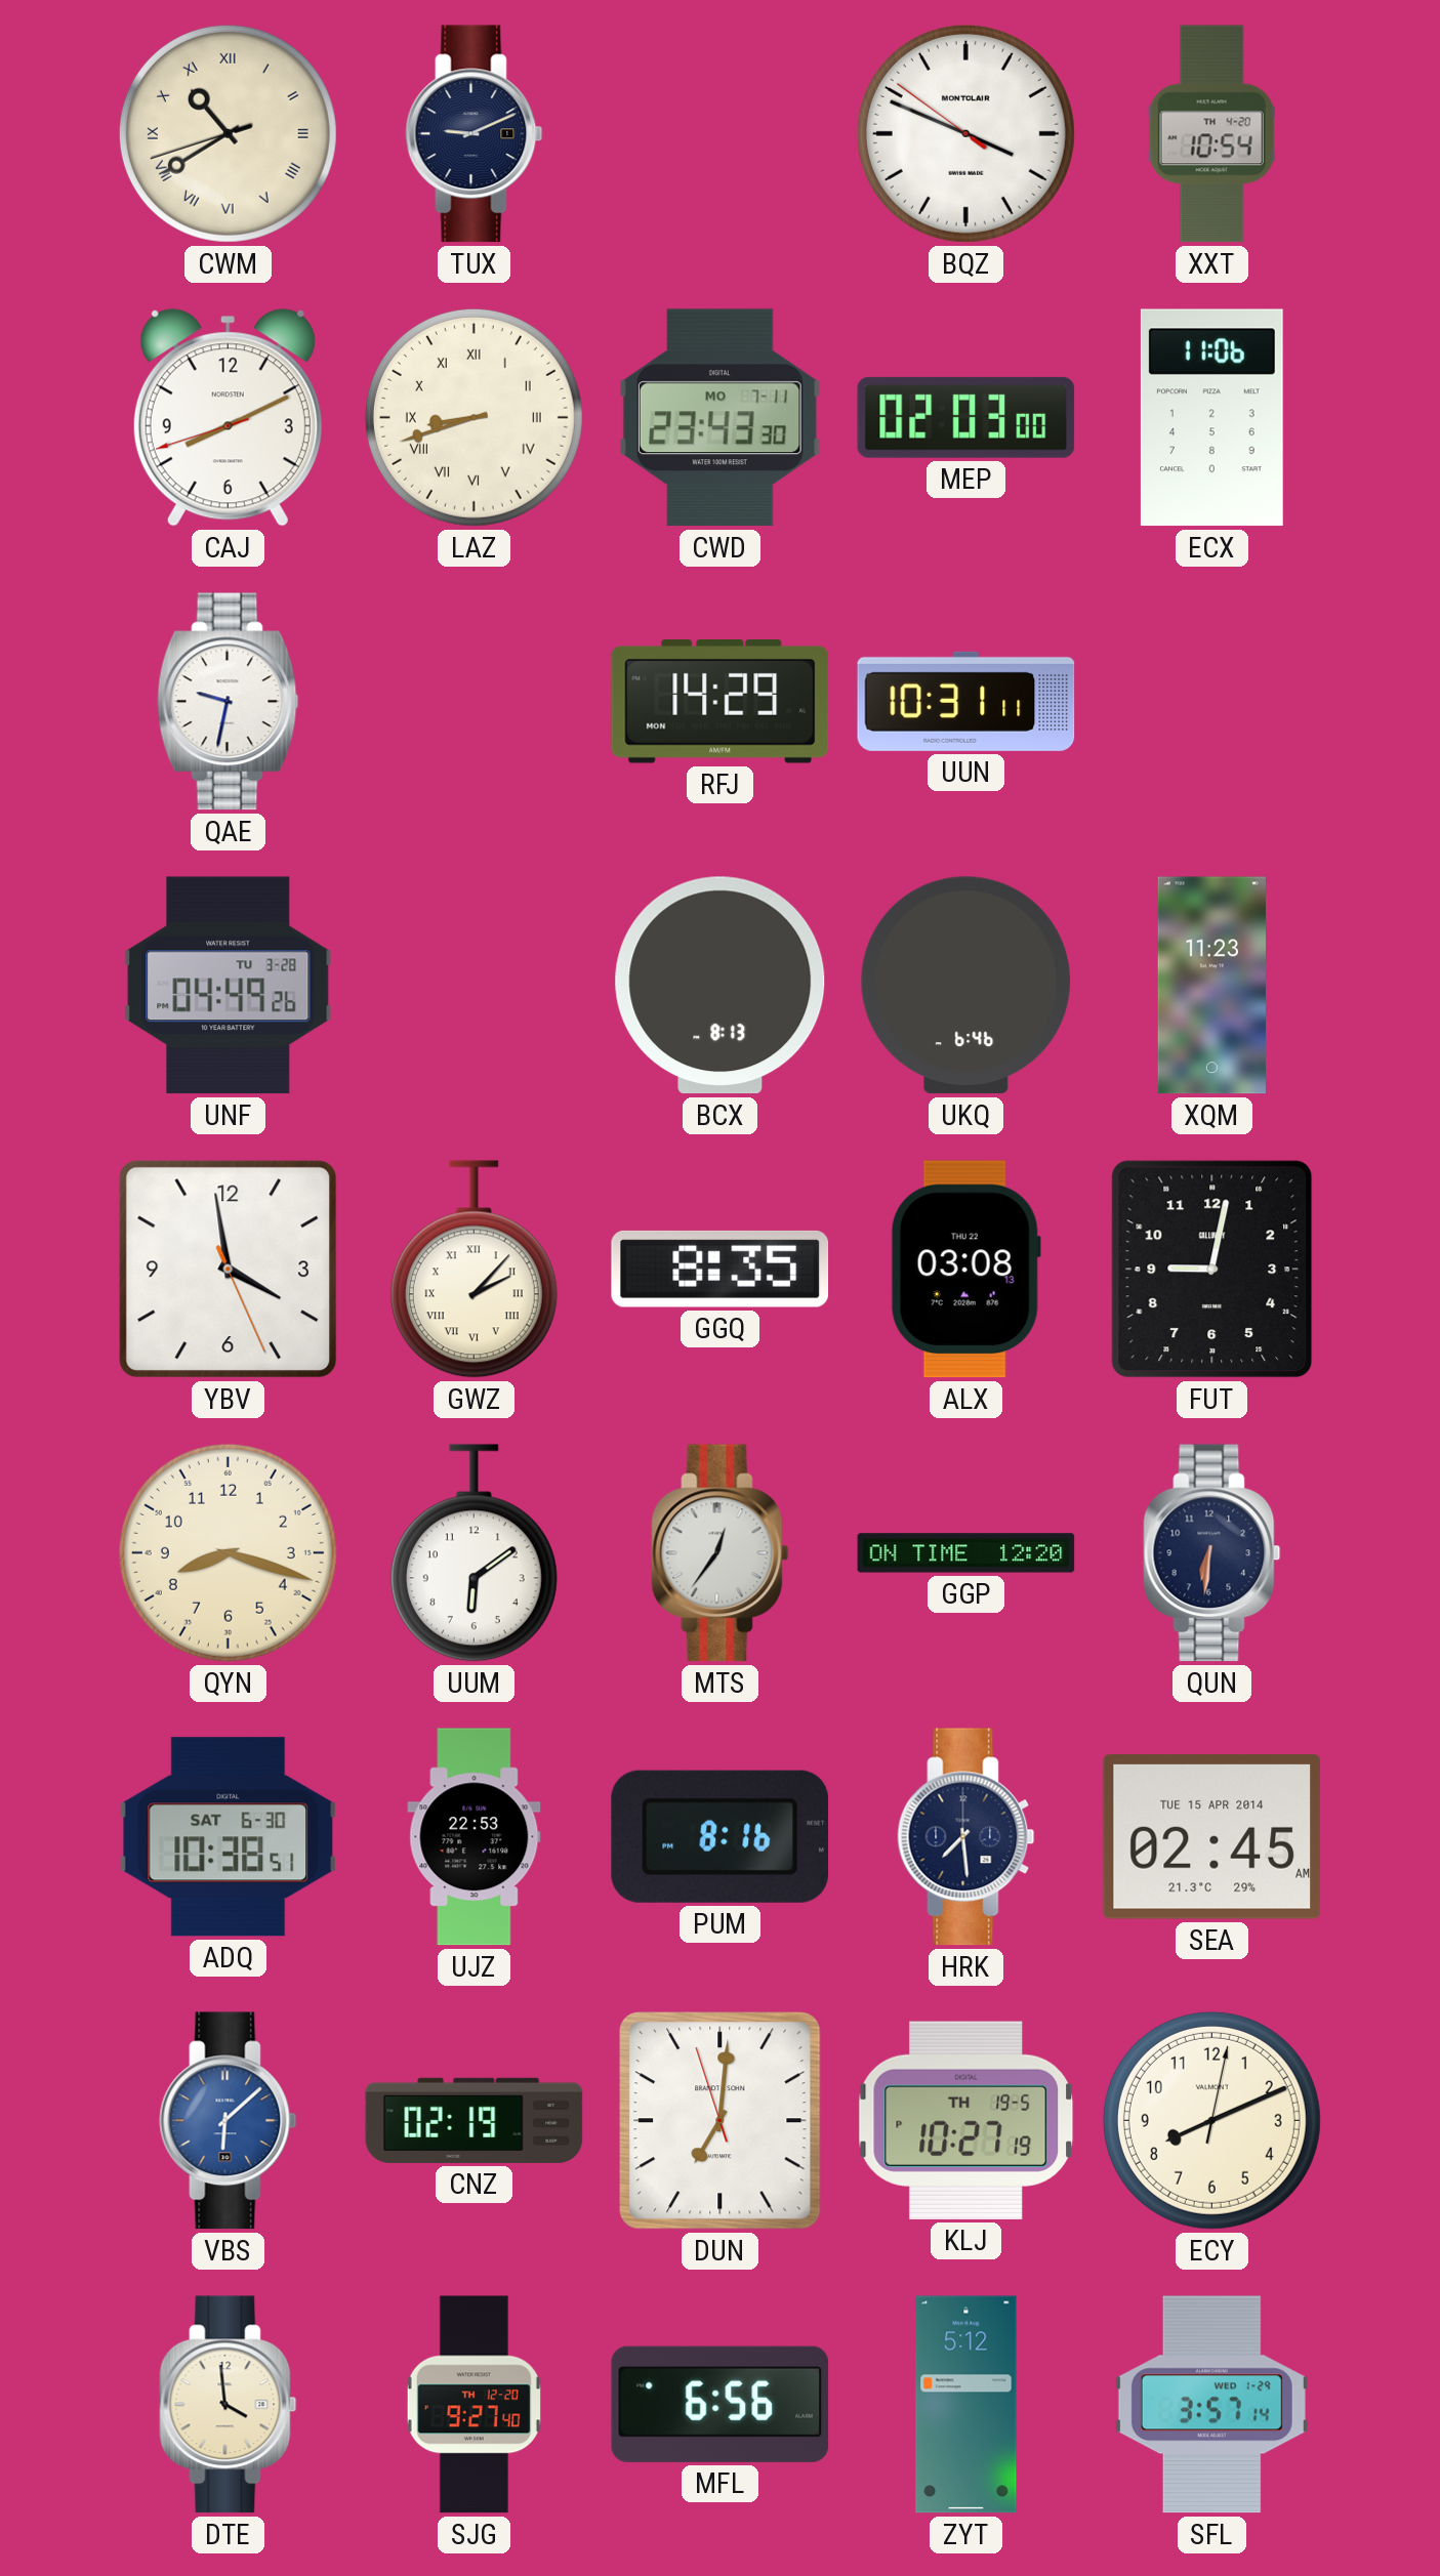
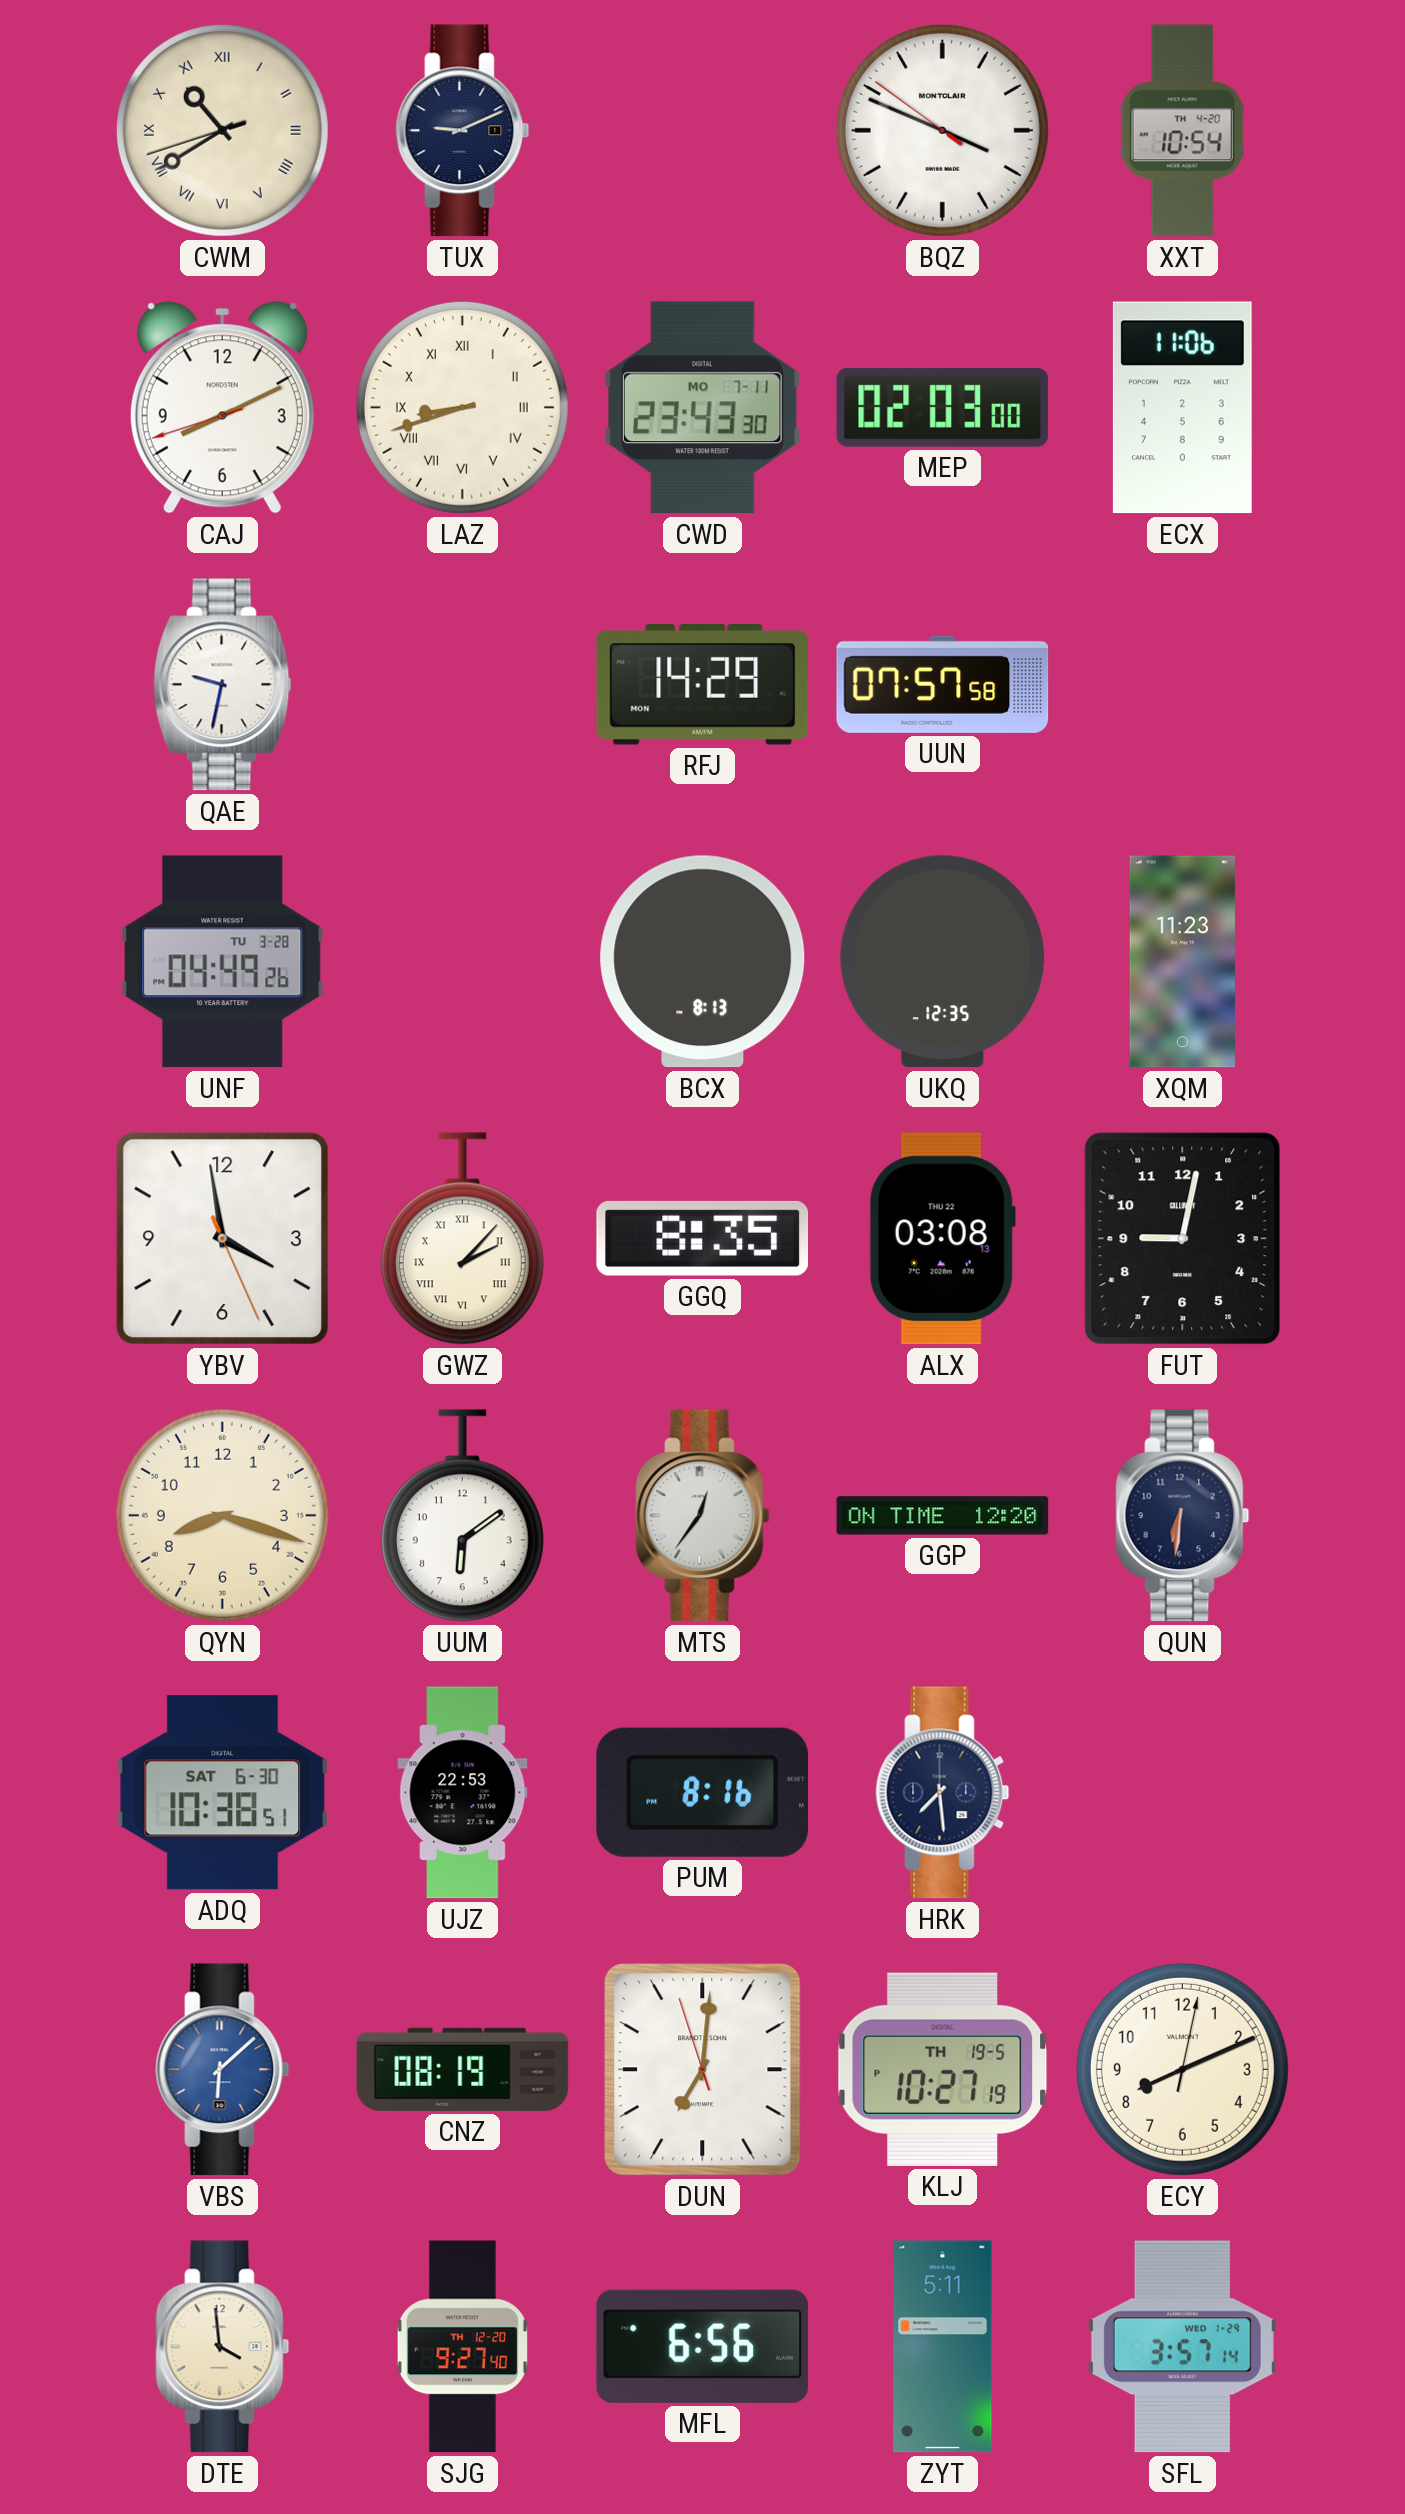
UUN: 10:31 -> 07:57
UKQ: 6:46 -> 12:35
SEA: 02:45 -> none
CNZ: 02:19 -> 08:19
ZYT: 5:12 -> 5:11
